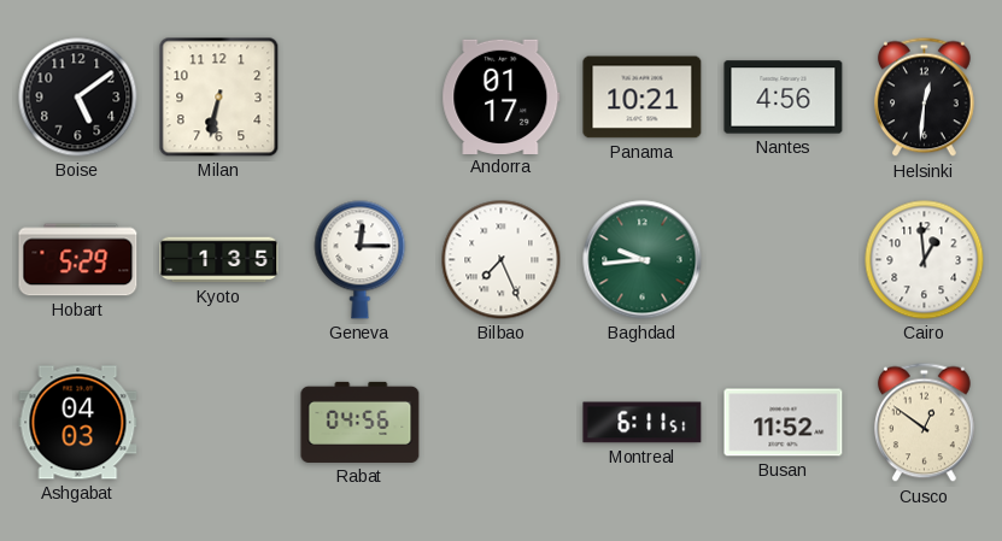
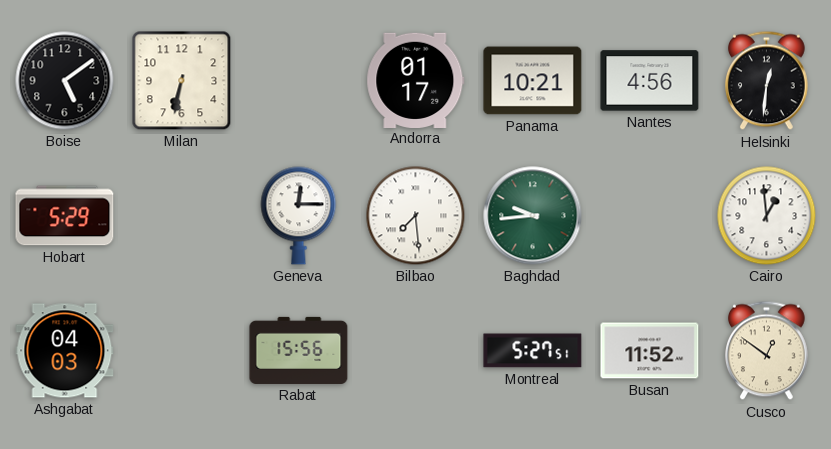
Kyoto: 1:35 -> none
Bilbao: 7:26 -> 7:29
Rabat: 04:56 -> 15:56
Montreal: 6:11 -> 5:27
